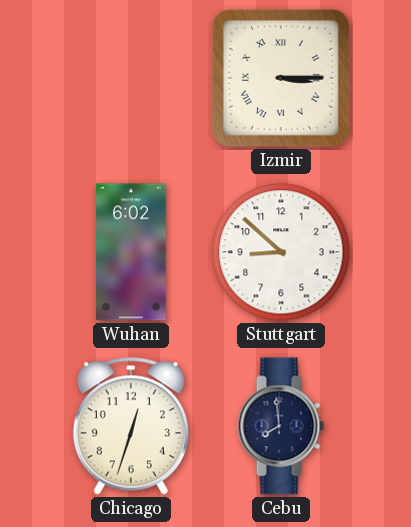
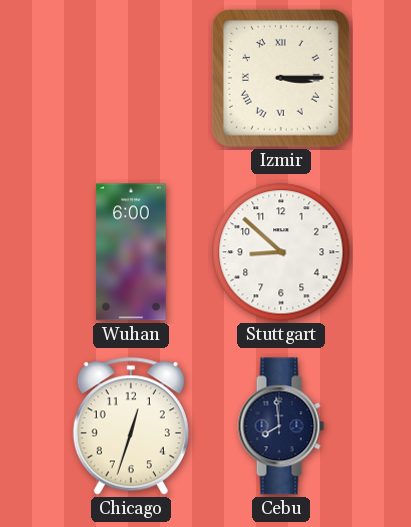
Wuhan: 6:02 -> 6:00
